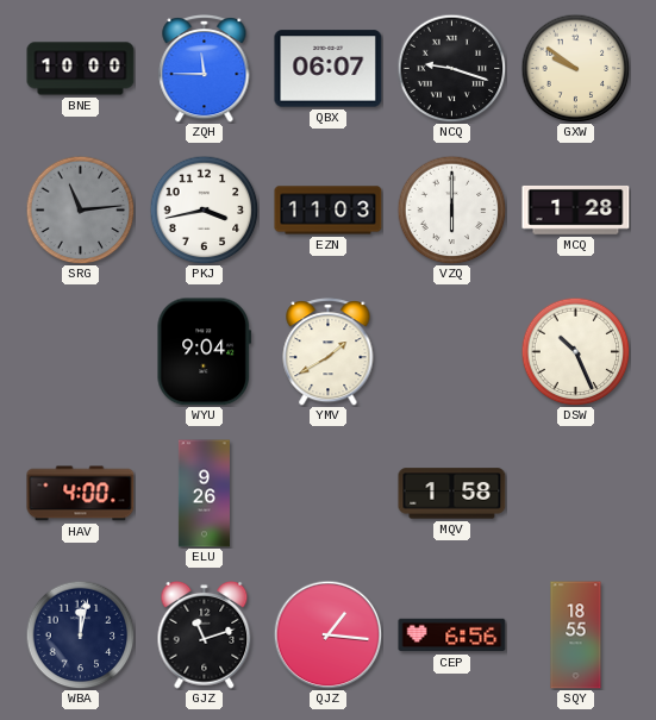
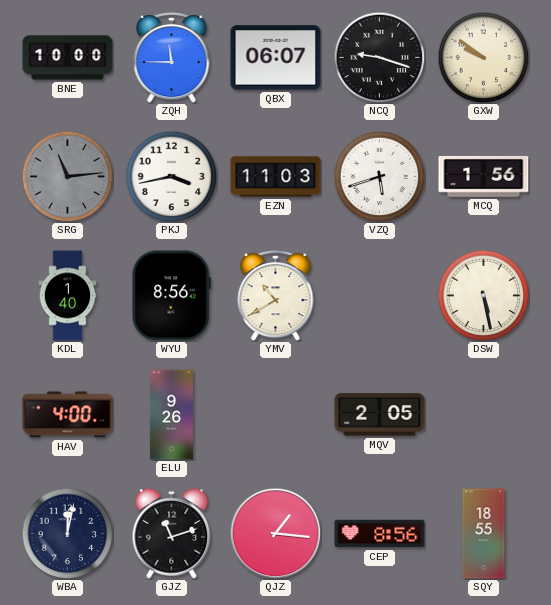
VZQ: 6:00 -> 5:42
MCQ: 1:28 -> 1:56
KDL: none -> 1:40
WYU: 9:04 -> 8:56
YMV: 1:40 -> 10:40
DSW: 10:26 -> 5:28
MQV: 1:58 -> 2:05
CEP: 6:56 -> 8:56
